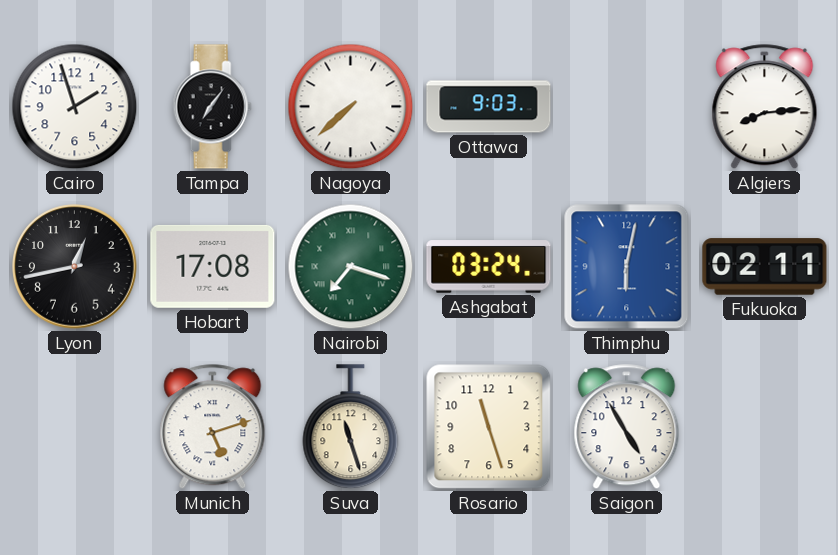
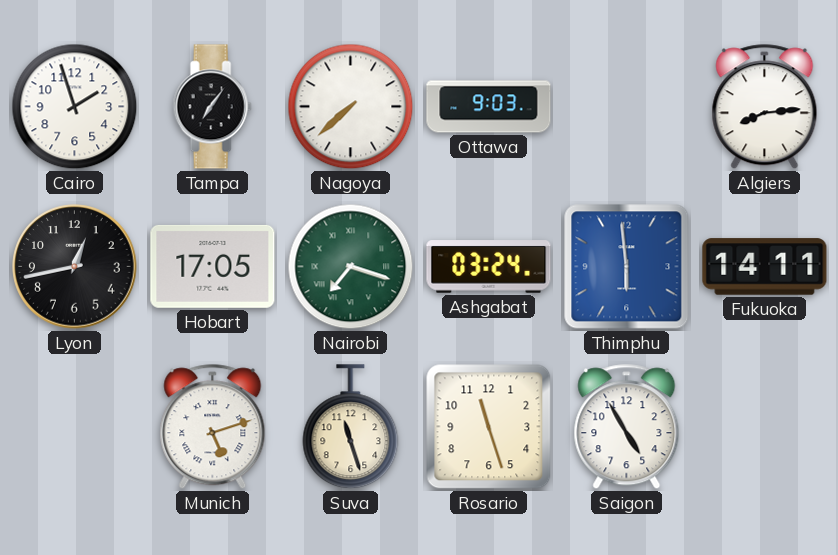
Hobart: 17:08 -> 17:05
Thimphu: 6:02 -> 5:59
Fukuoka: 02:11 -> 14:11
